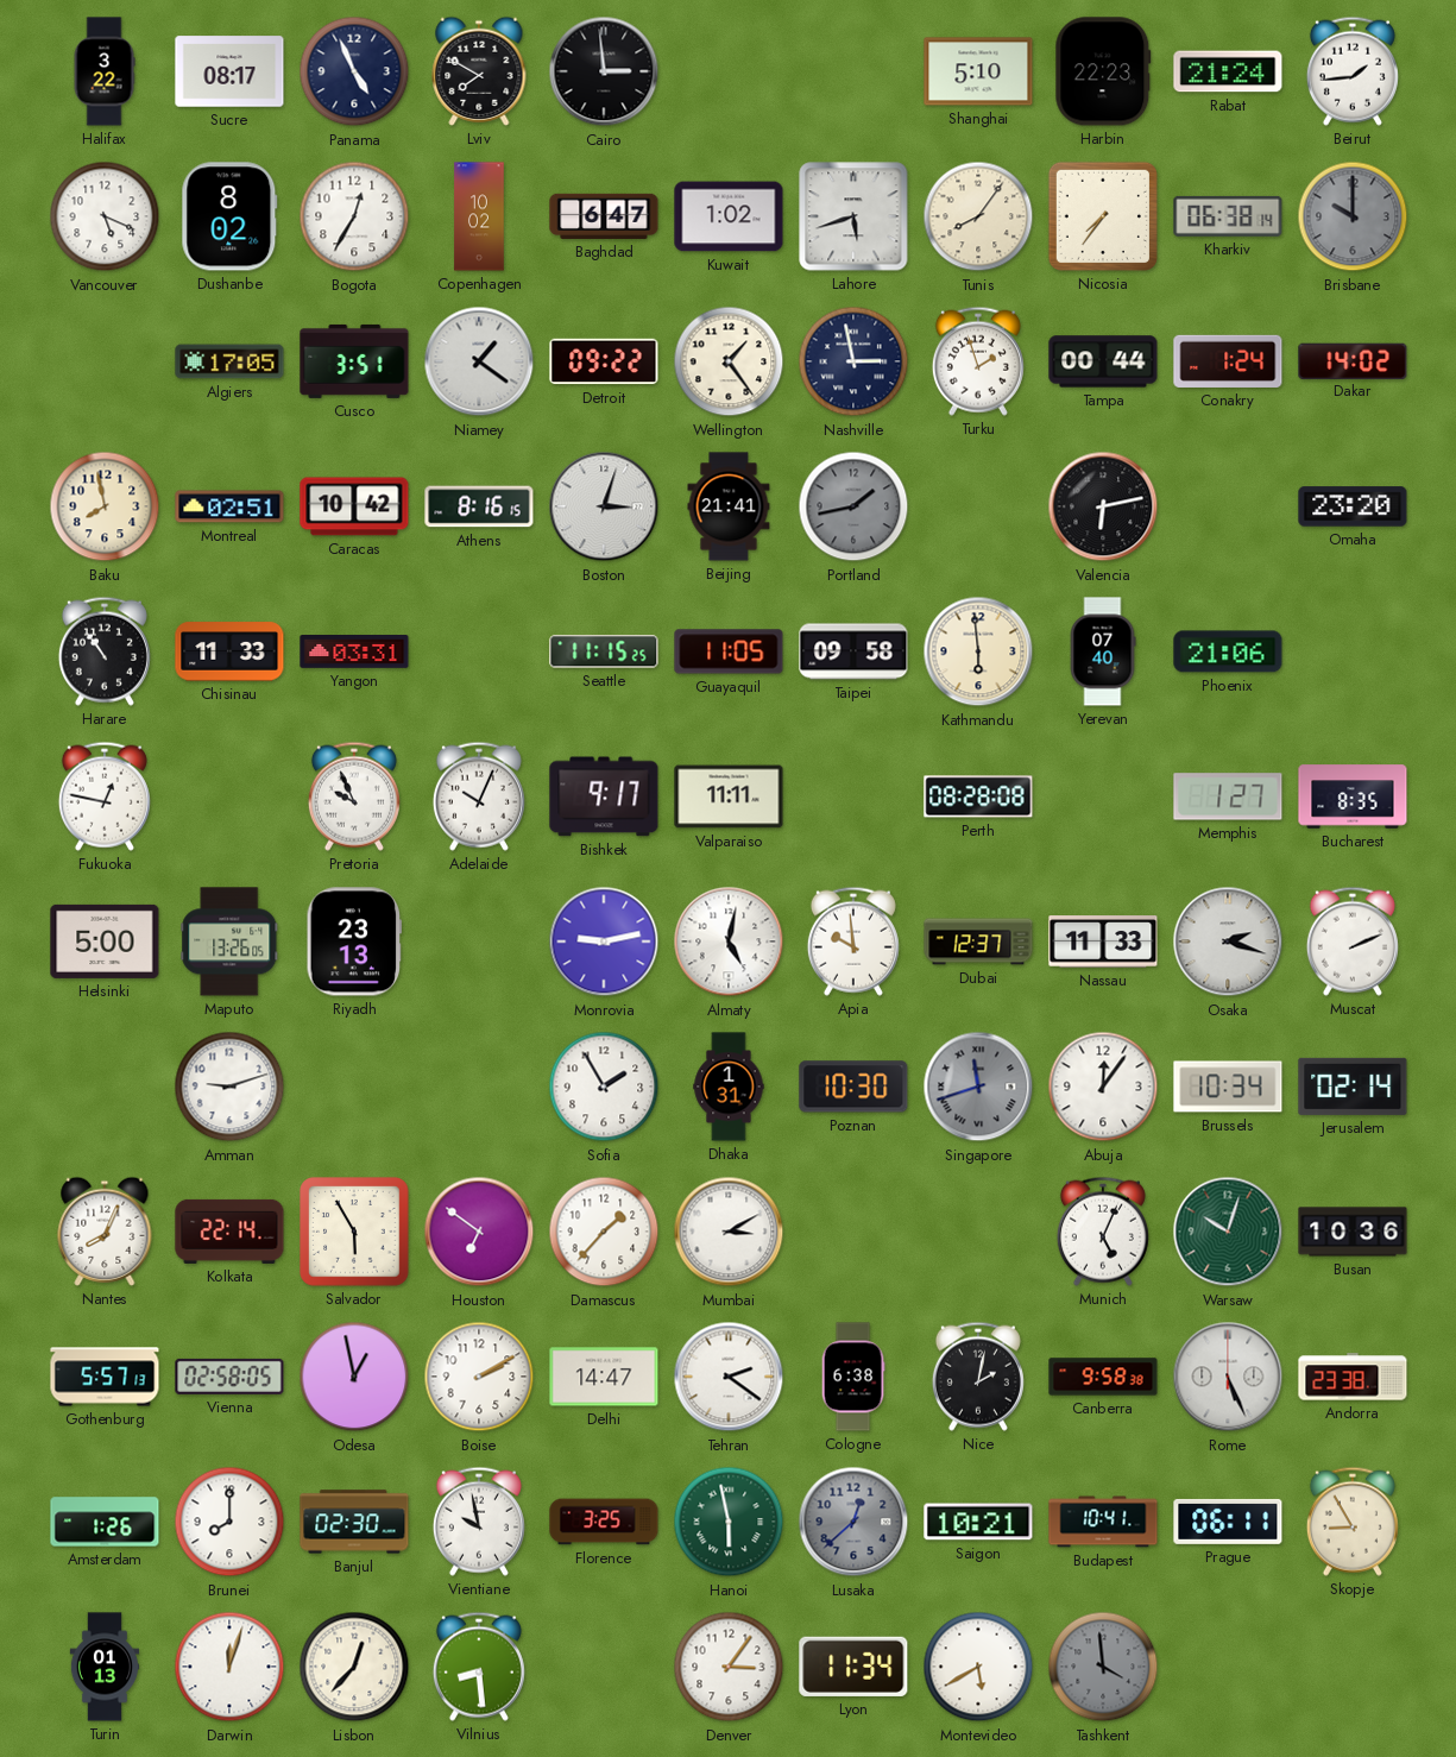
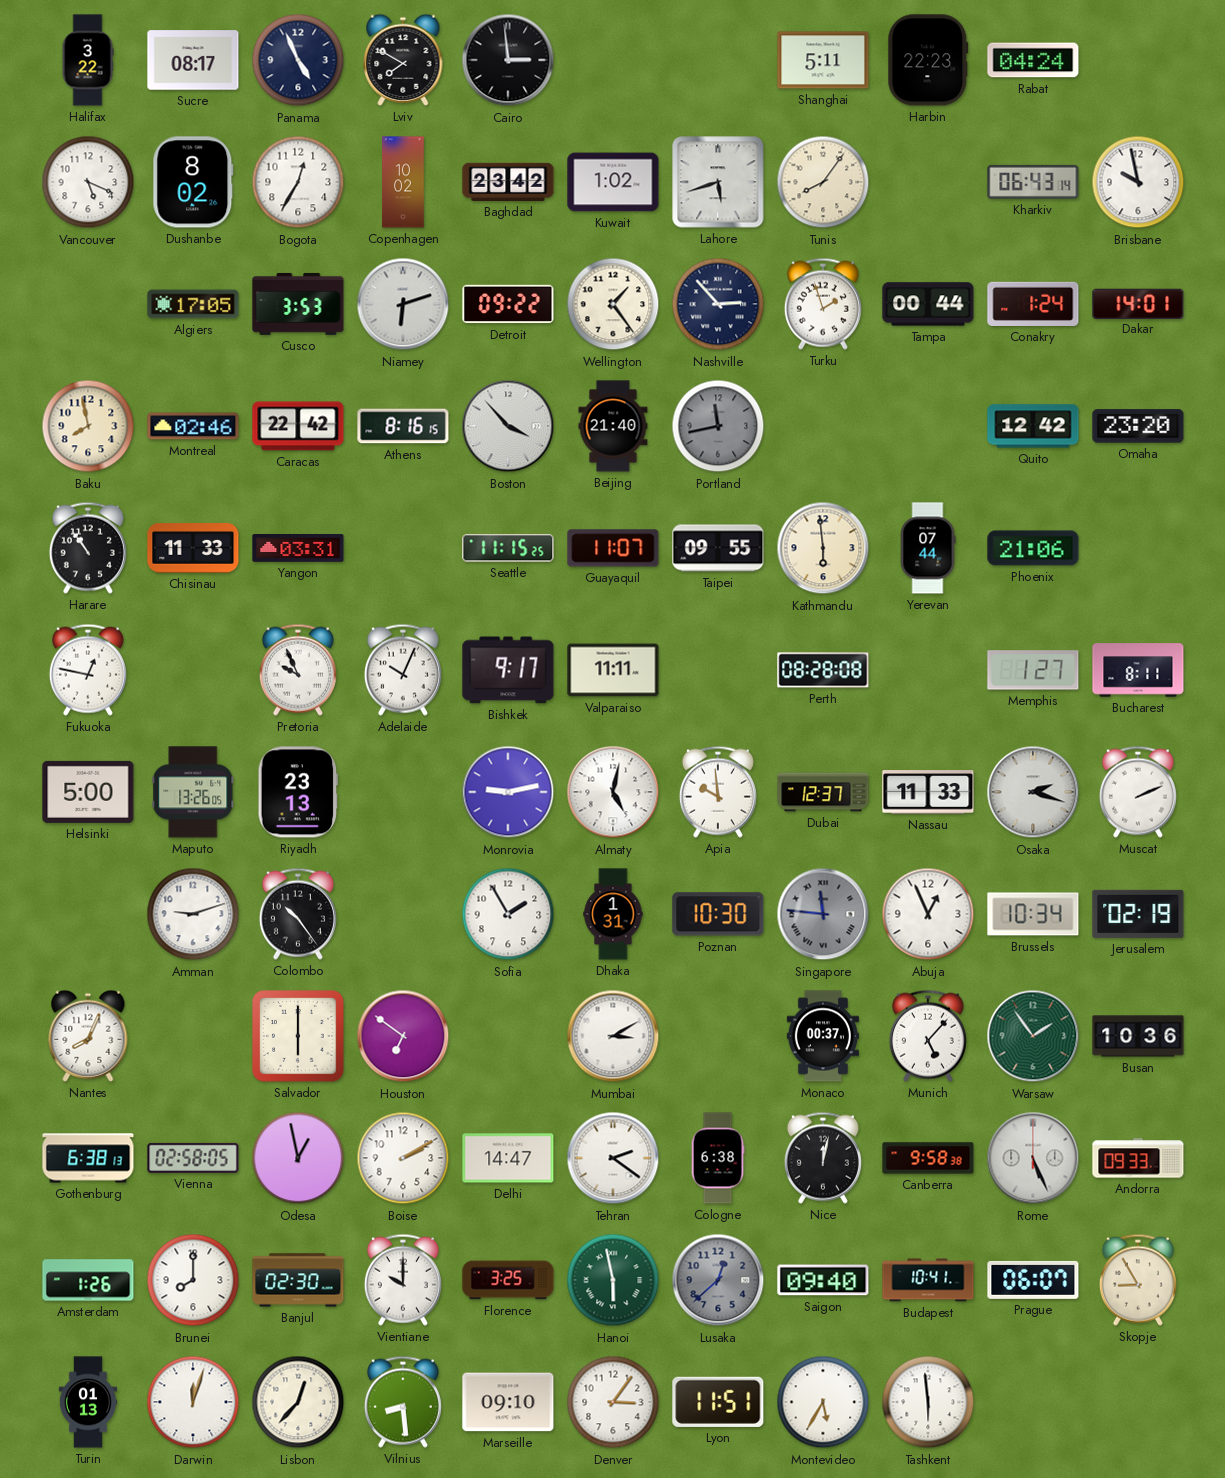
Shanghai: 5:10 -> 5:11
Rabat: 21:24 -> 04:24
Beirut: 1:44 -> none
Baghdad: 6:47 -> 23:42
Nicosia: 7:36 -> none
Kharkiv: 06:38 -> 06:43
Brisbane: 10:00 -> 9:58
Brisbane dial: grey -> white
Cusco: 3:51 -> 3:53
Niamey: 1:21 -> 6:12
Nashville: 2:58 -> 2:53
Dakar: 14:02 -> 14:01
Montreal: 02:51 -> 02:46
Caracas: 10:42 -> 22:42
Boston: 3:03 -> 3:53
Beijing: 21:41 -> 21:40
Portland: 1:43 -> 11:43
Valencia: 6:13 -> none
Quito: none -> 12:42
Guayaquil: 11:05 -> 11:07
Taipei: 09:58 -> 09:55
Yerevan: 07:40 -> 07:44
Bucharest: 8:35 -> 8:11
Colombo: none -> 10:24
Singapore: 11:42 -> 11:46
Abuja: 12:06 -> 12:56
Jerusalem: 02:14 -> 02:19
Kolkata: 22:14 -> none
Salvador: 5:55 -> 6:00
Damascus: 1:37 -> none
Monaco: none -> 00:37
Munich: 5:04 -> 5:07
Warsaw: 10:03 -> 1:54
Gothenburg: 5:57 -> 6:38
Nice: 2:02 -> 12:02
Andorra: 23:38 -> 09:33
Vientiane: 9:58 -> 10:00
Saigon: 10:21 -> 09:40
Prague: 06:11 -> 06:07
Marseille: none -> 09:10
Lyon: 11:34 -> 11:51
Montevideo: 5:40 -> 5:35
Tashkent: 3:59 -> 5:59
Tashkent dial: grey -> white
